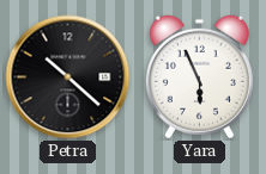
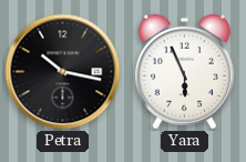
Petra: 10:22 -> 10:17
